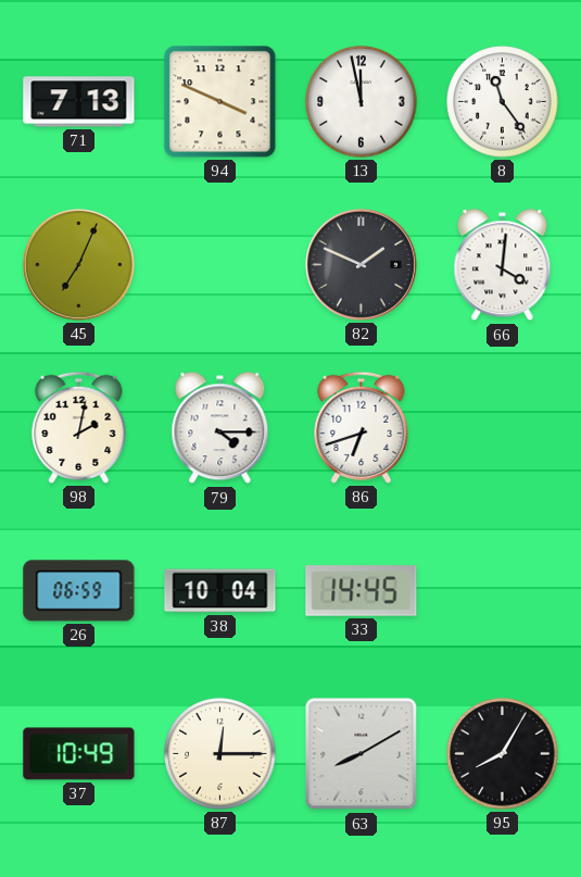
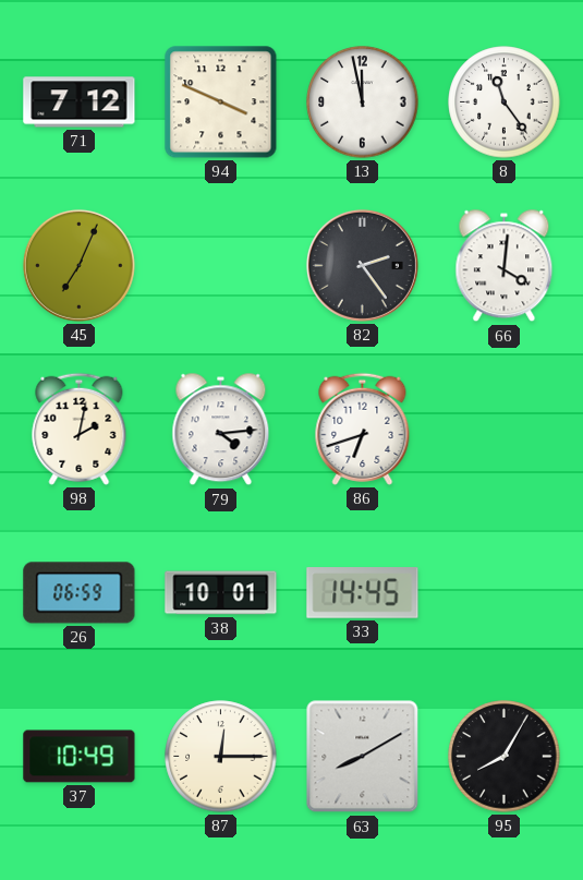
71: 7:13 -> 7:12
82: 1:49 -> 2:24
79: 4:15 -> 4:14
38: 10:04 -> 10:01
